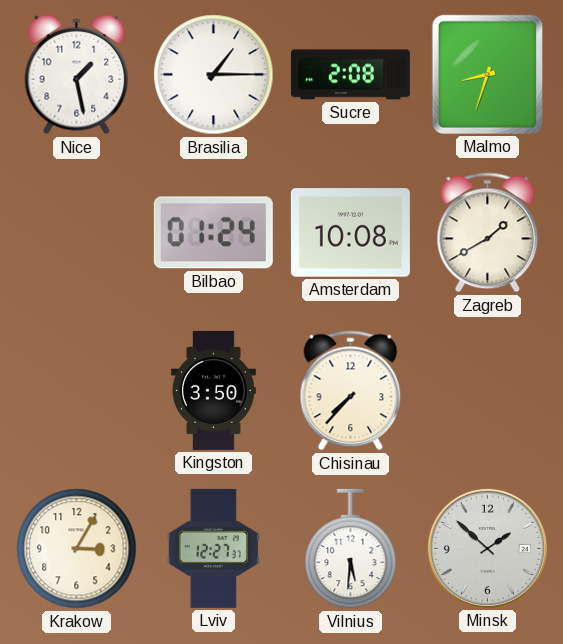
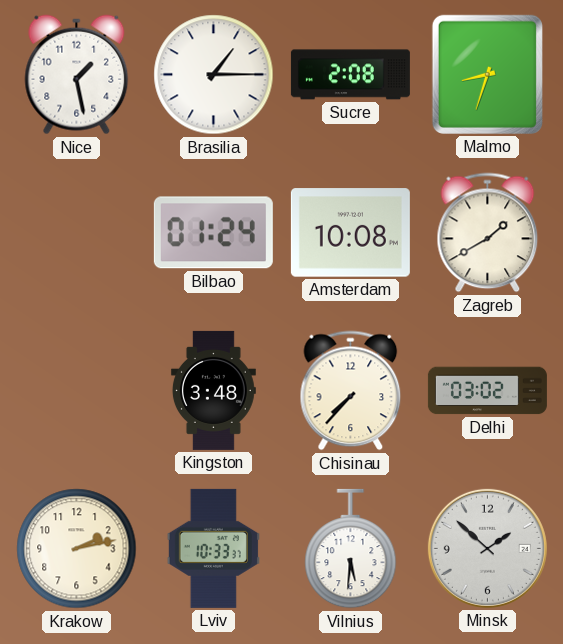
Kingston: 3:50 -> 3:48
Delhi: none -> 03:02
Krakow: 3:05 -> 2:13
Lviv: 12:27 -> 10:33
